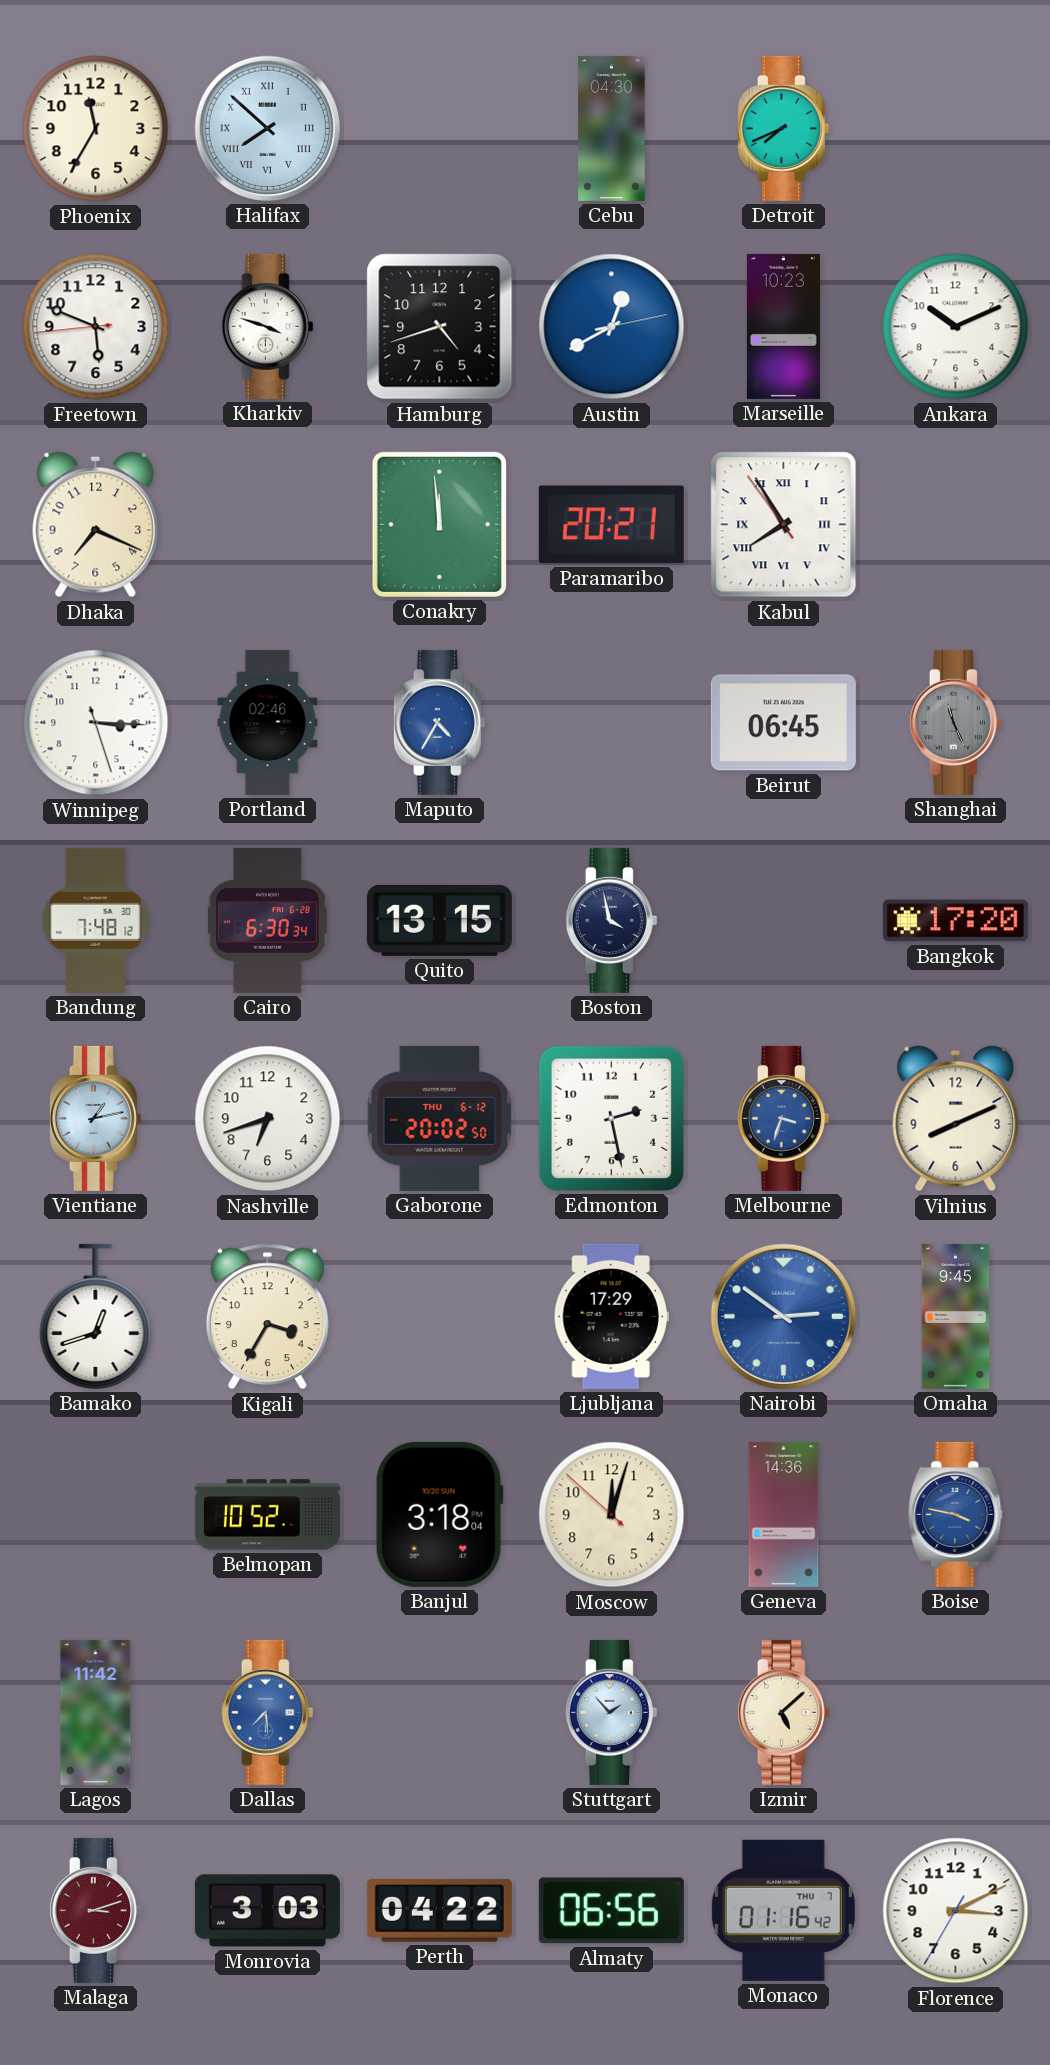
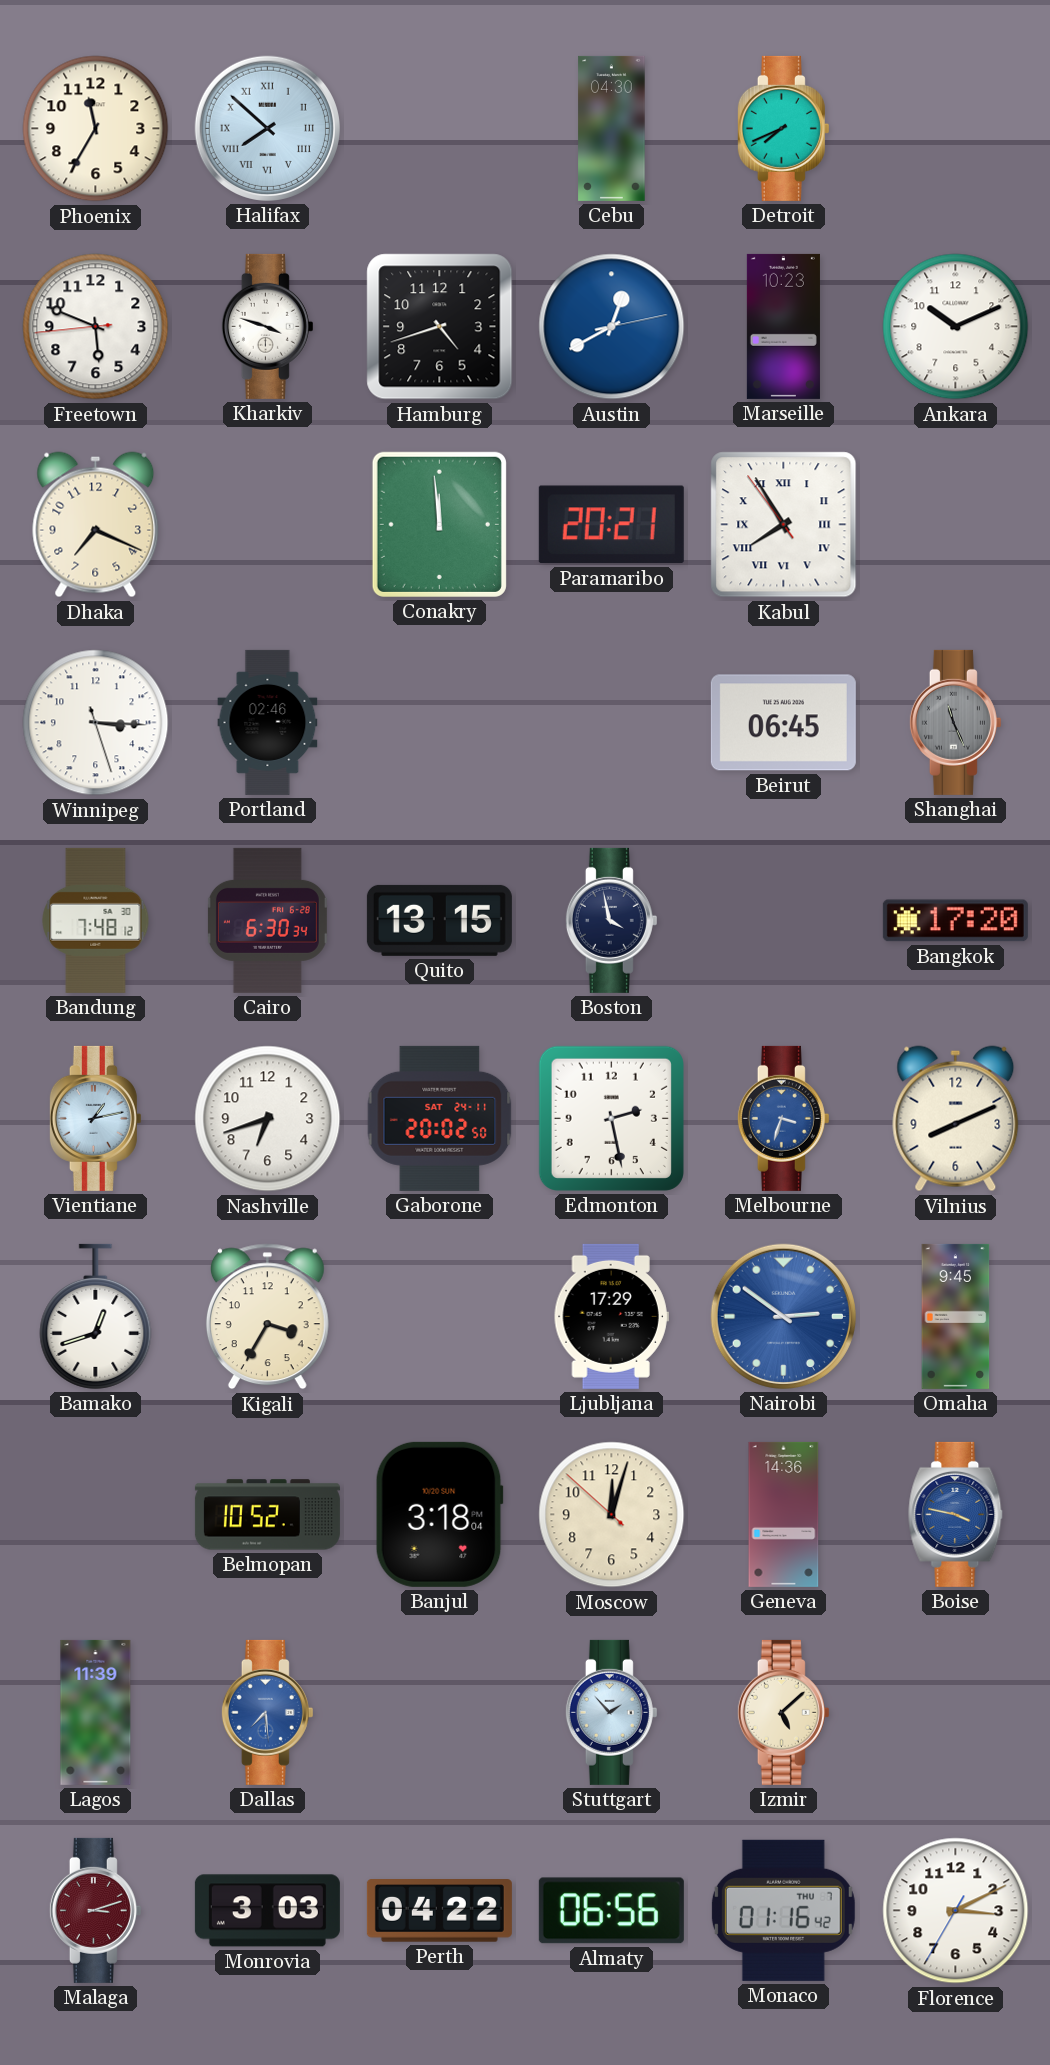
Maputo: 4:35 -> none
Gaborone date: THU 6-12 -> SAT 24-11
Lagos: 11:42 -> 11:39
